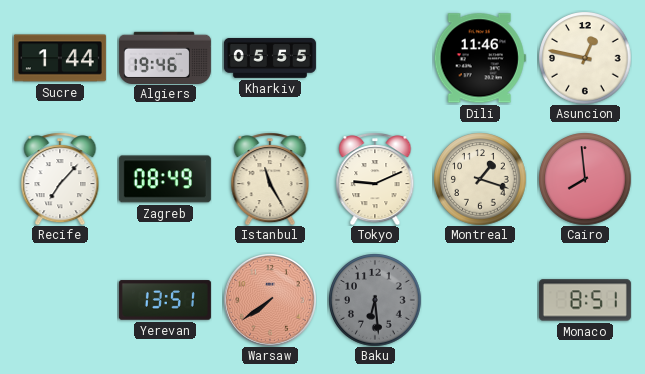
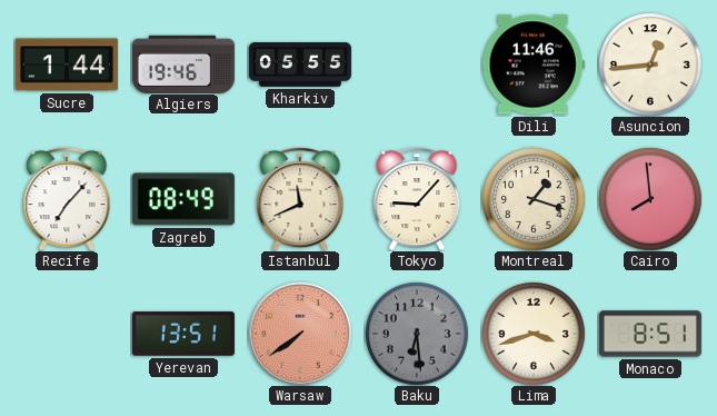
Asuncion: 12:47 -> 12:44
Istanbul: 11:25 -> 11:41
Tokyo: 9:11 -> 9:07
Lima: none -> 3:42
